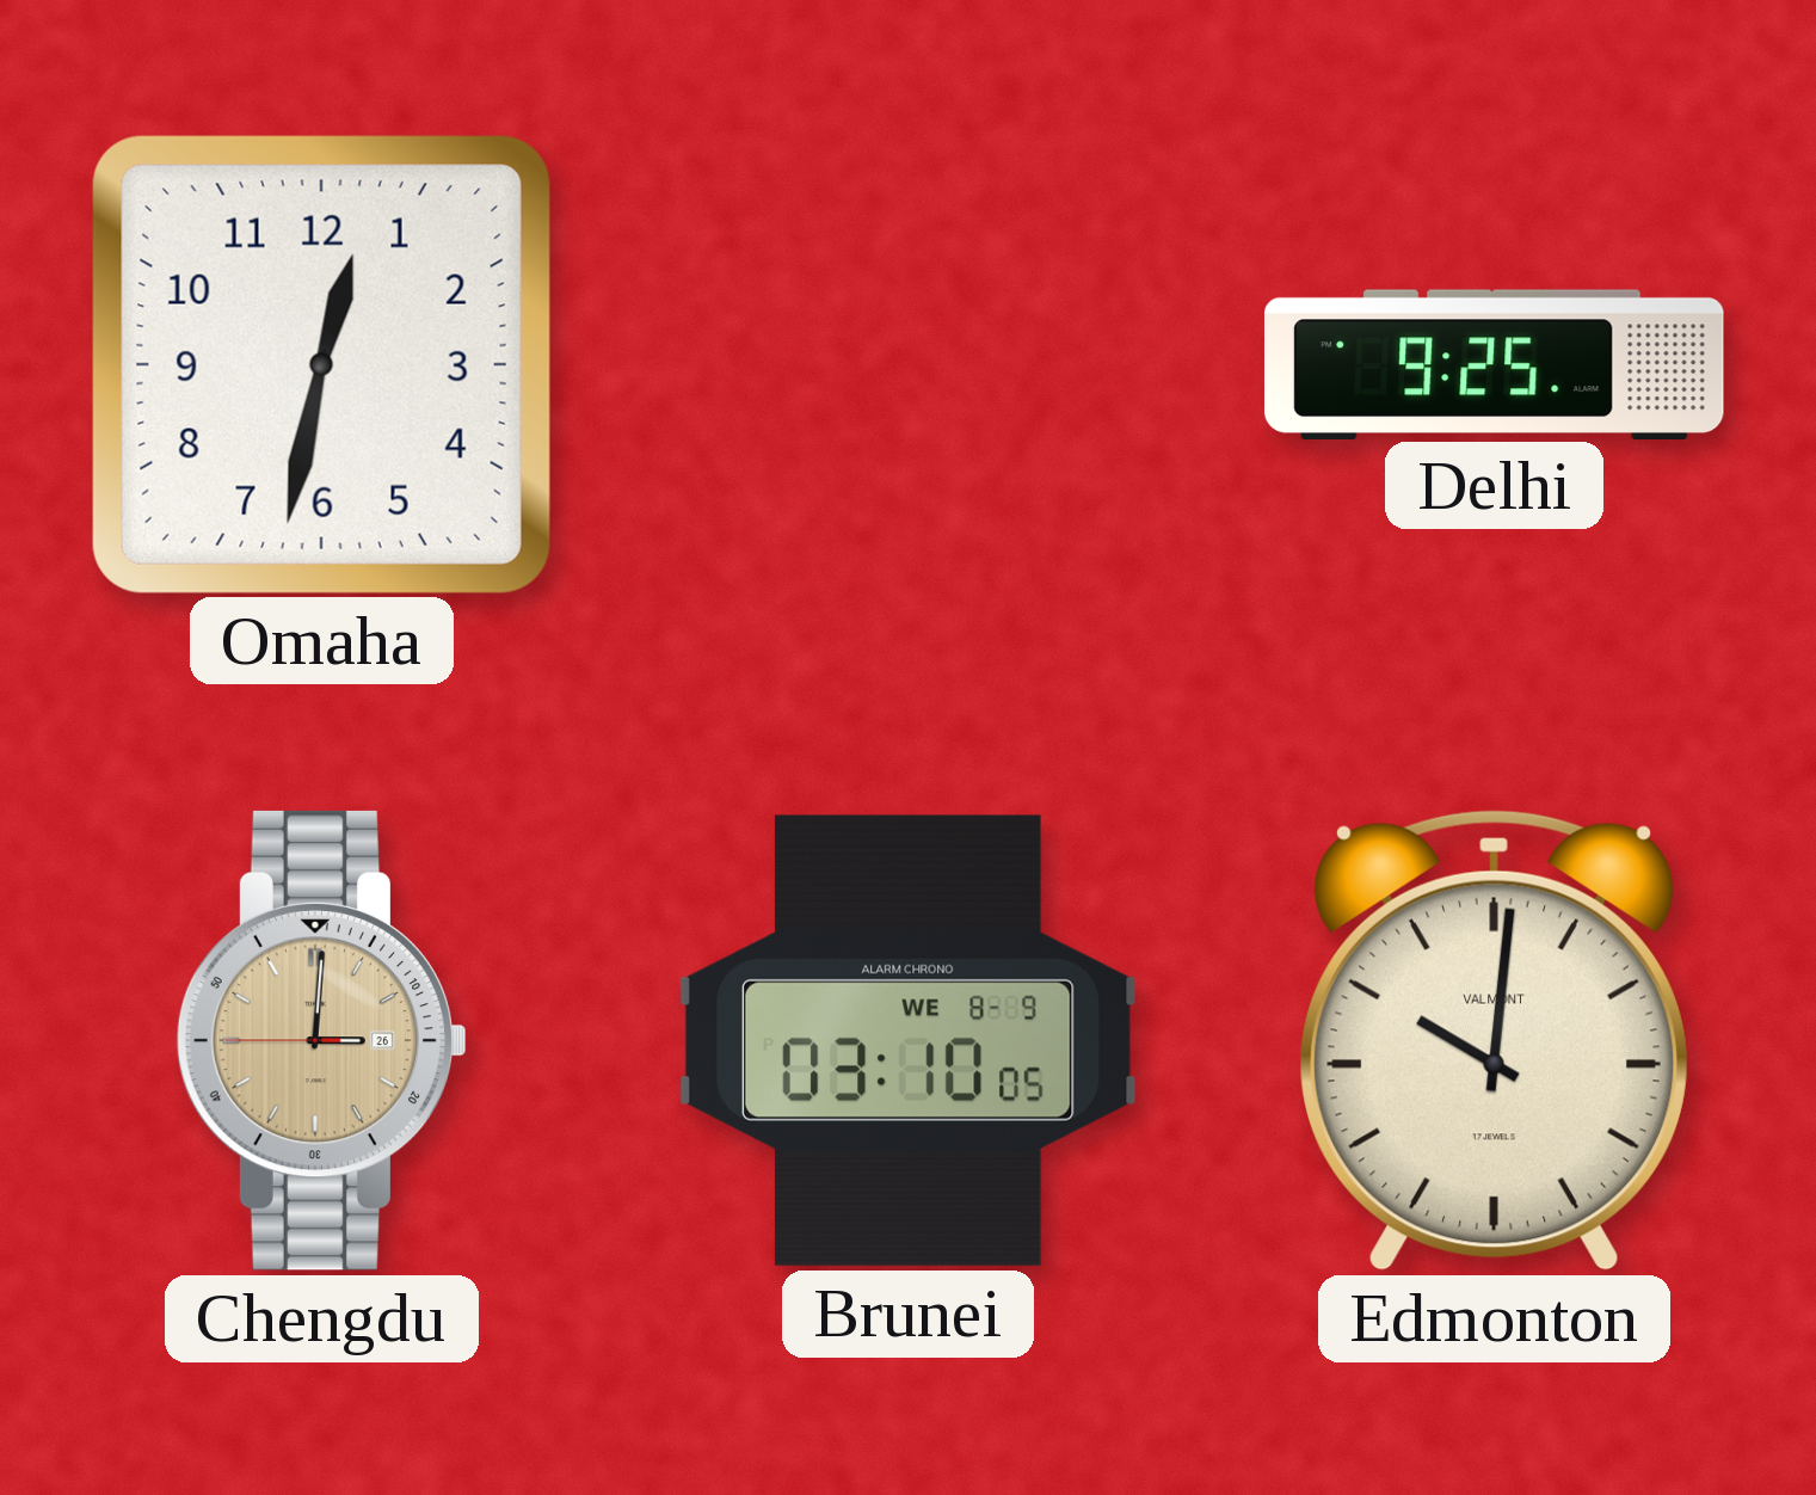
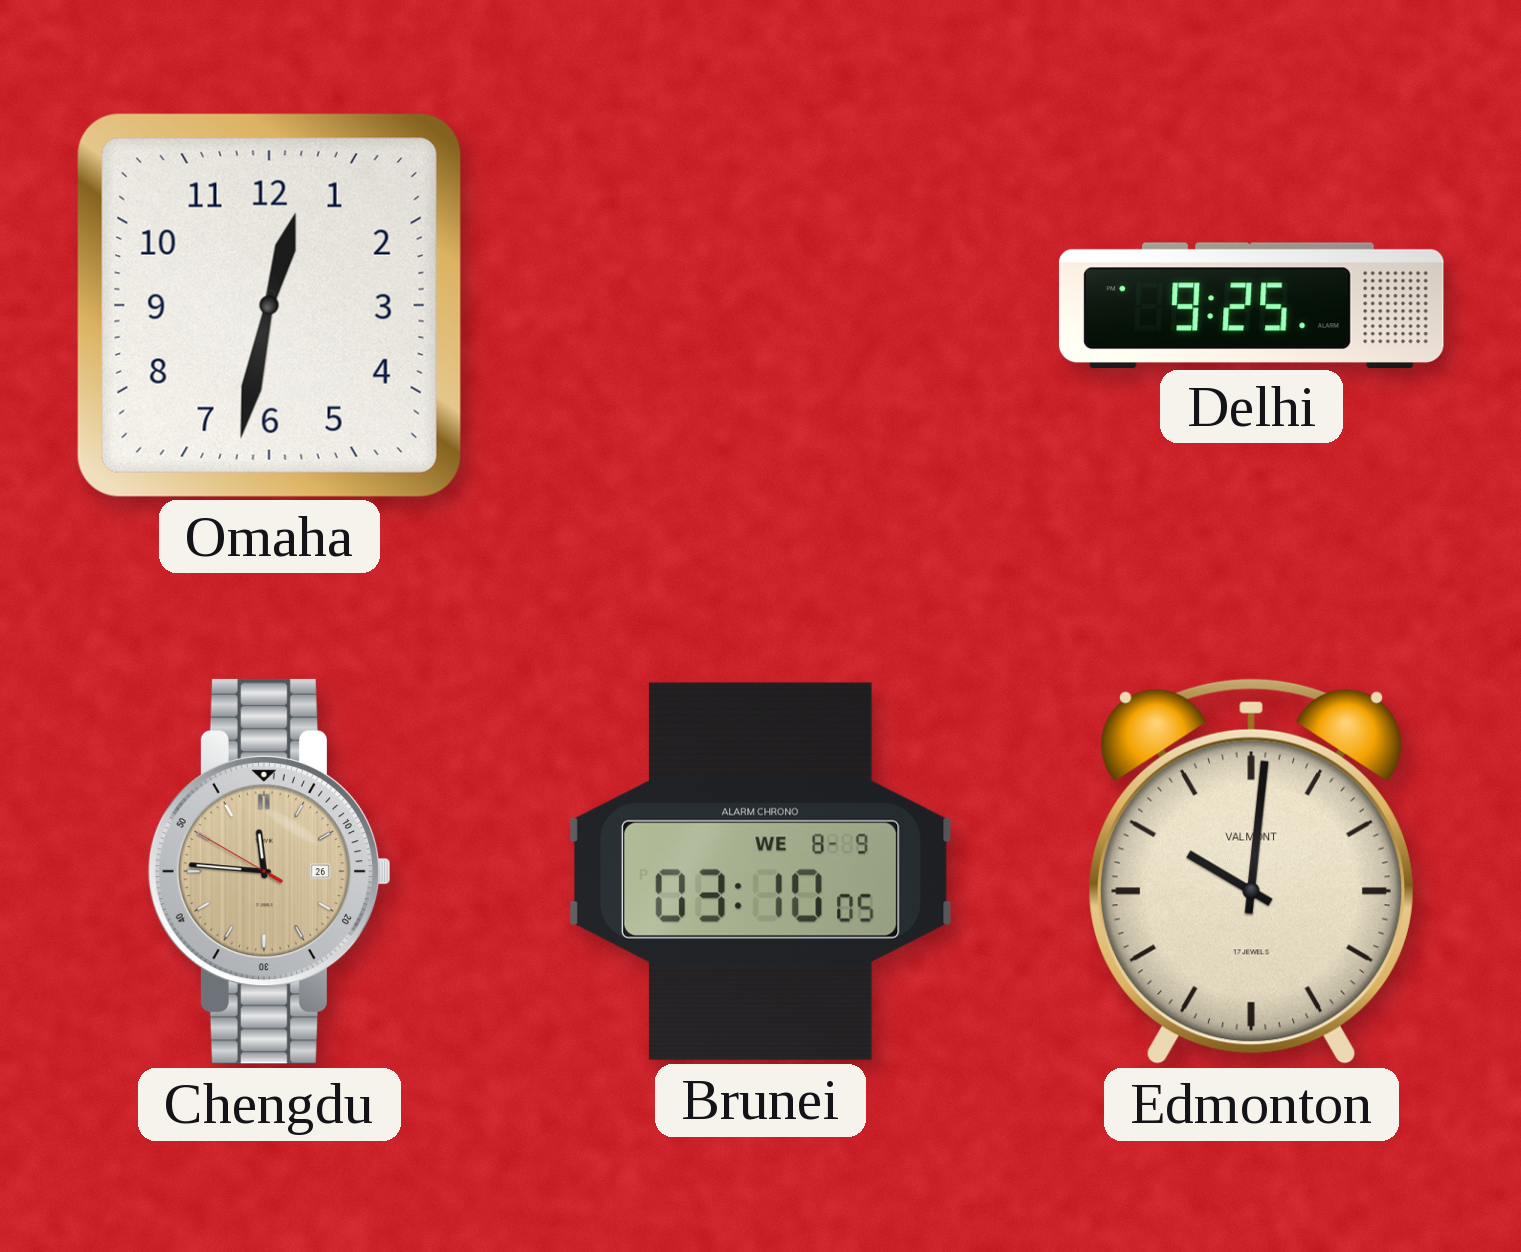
Chengdu: 3:00 -> 11:45
